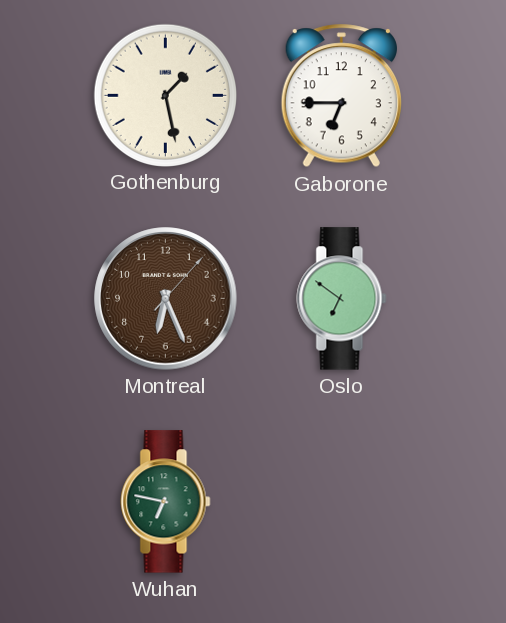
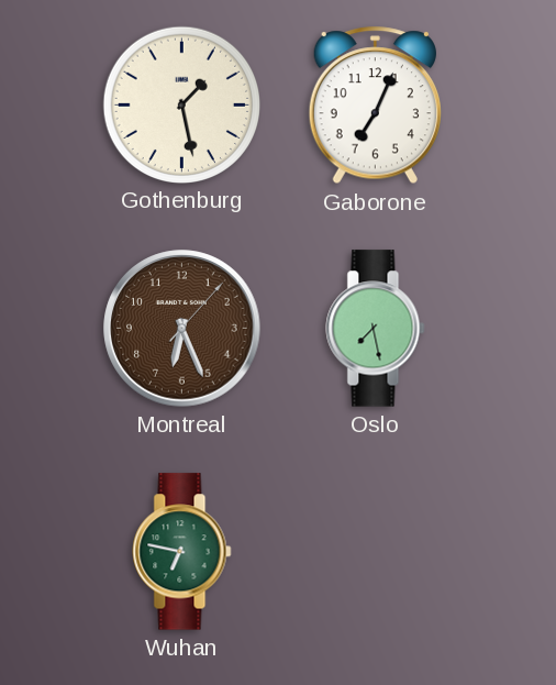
Gaborone: 6:45 -> 7:04
Oslo: 6:51 -> 7:28
